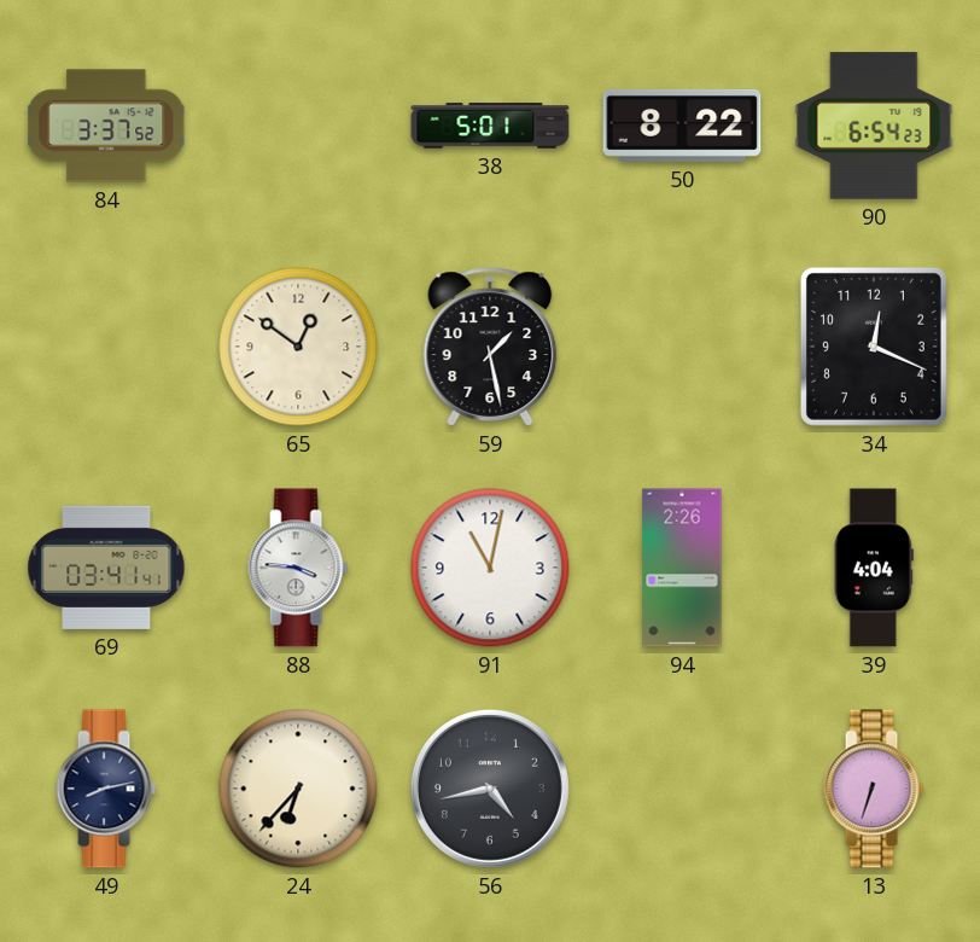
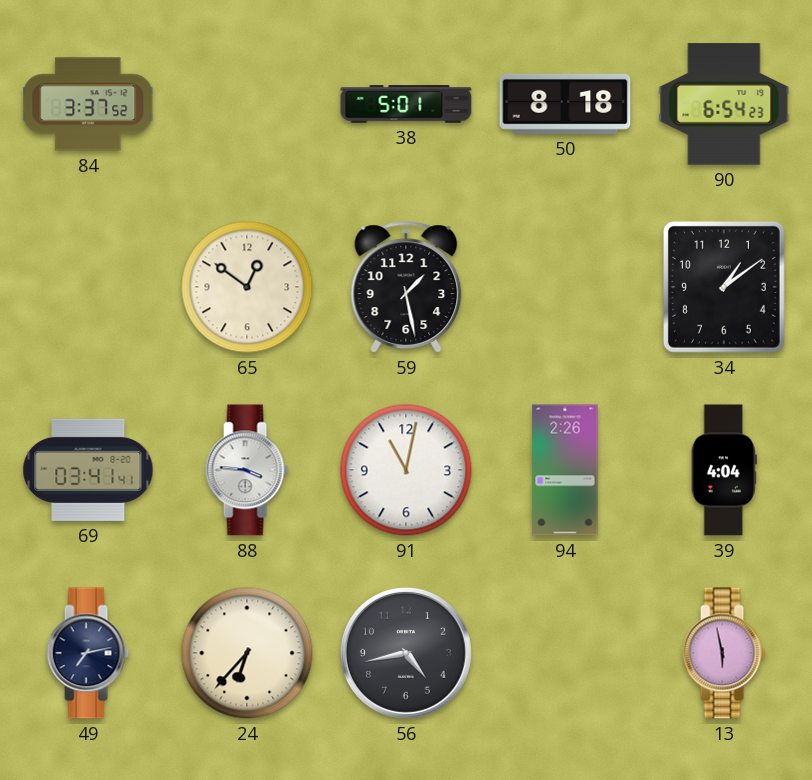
50: 8:22 -> 8:18
34: 12:19 -> 1:09
49: 8:13 -> 7:13
13: 6:33 -> 5:58
